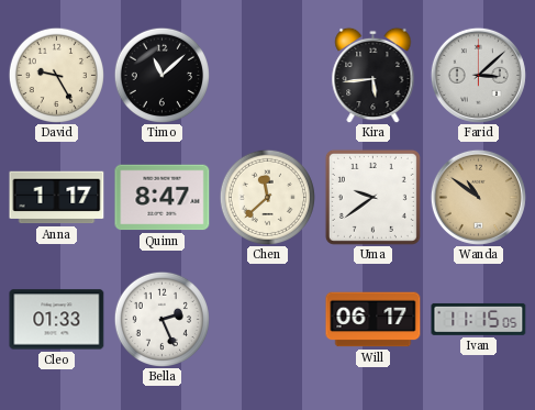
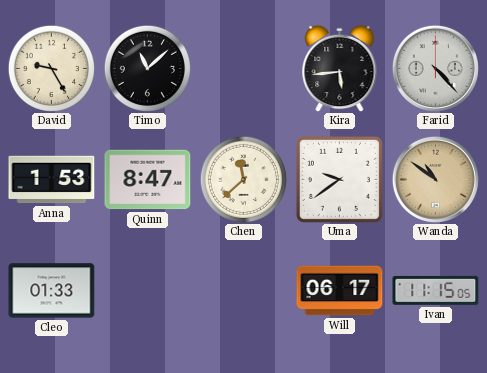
Farid: 3:08 -> 4:23
Anna: 1:17 -> 1:53
Bella: 2:26 -> none
